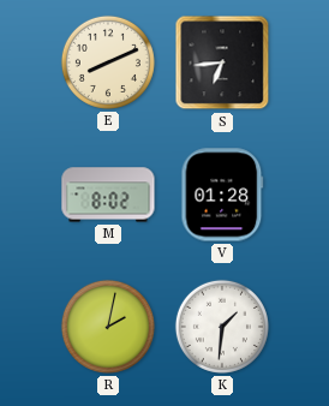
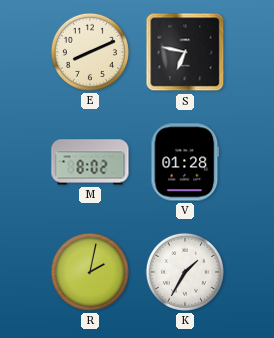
S: 6:44 -> 6:47
K: 1:31 -> 1:35
